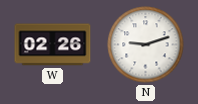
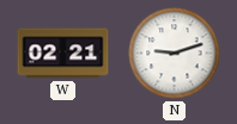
W: 02:26 -> 02:21
